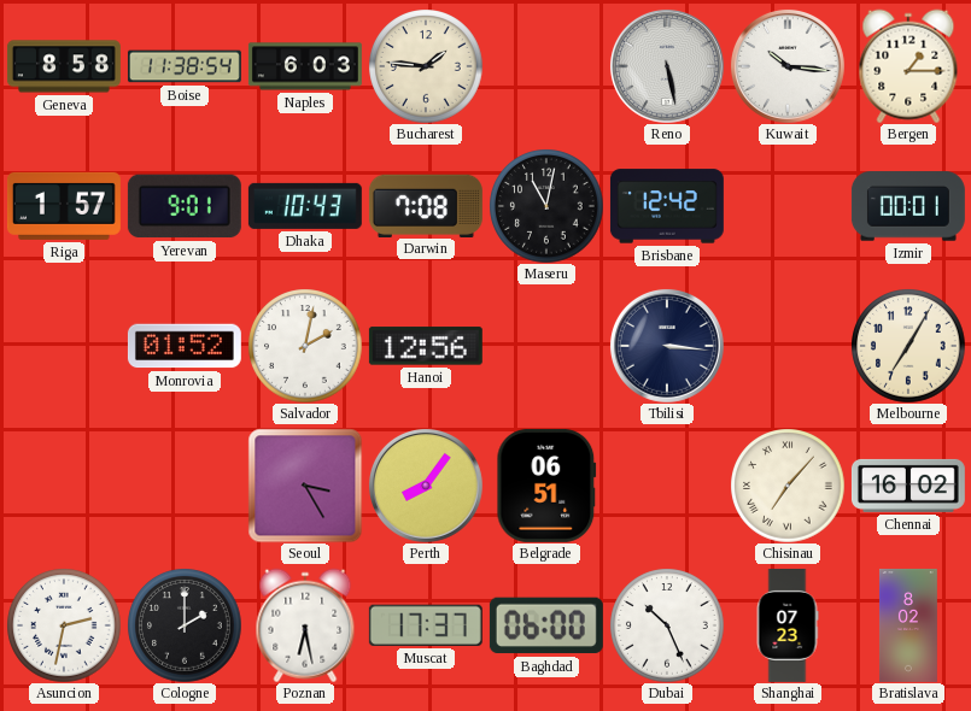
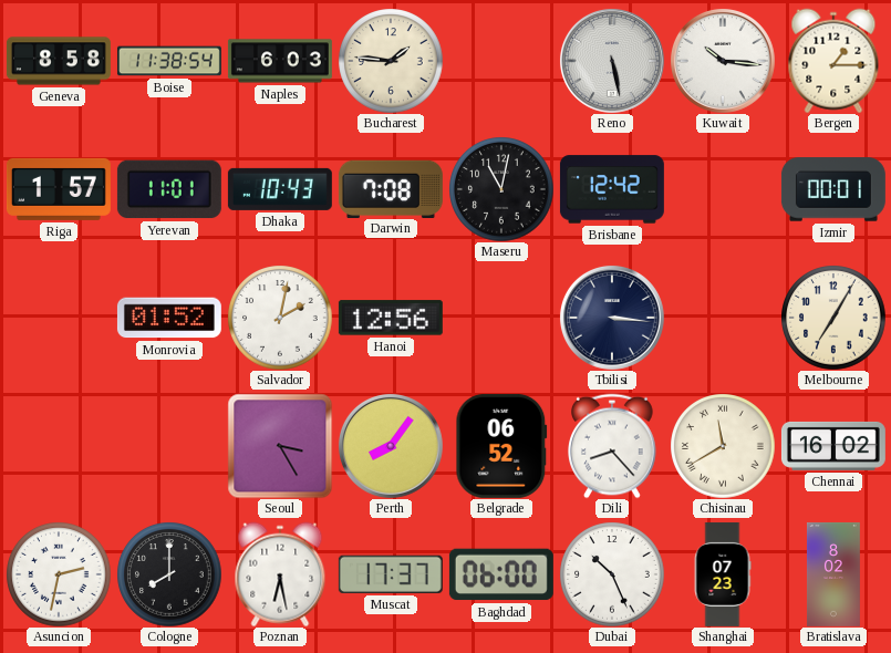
Yerevan: 9:01 -> 11:01
Belgrade: 06:51 -> 06:52
Dili: none -> 8:23
Chisinau: 7:07 -> 11:40
Cologne: 2:00 -> 8:00
